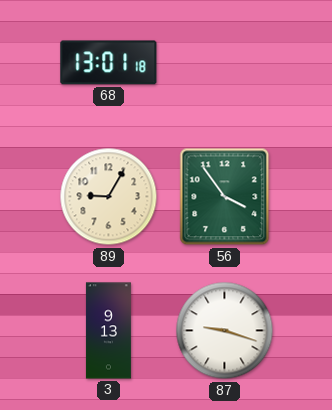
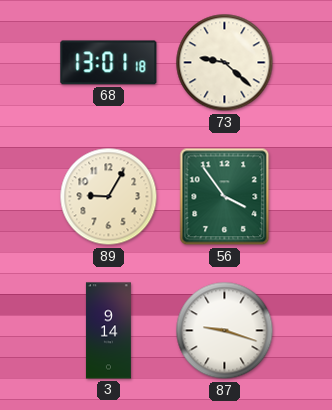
73: none -> 9:22
3: 9:13 -> 9:14
